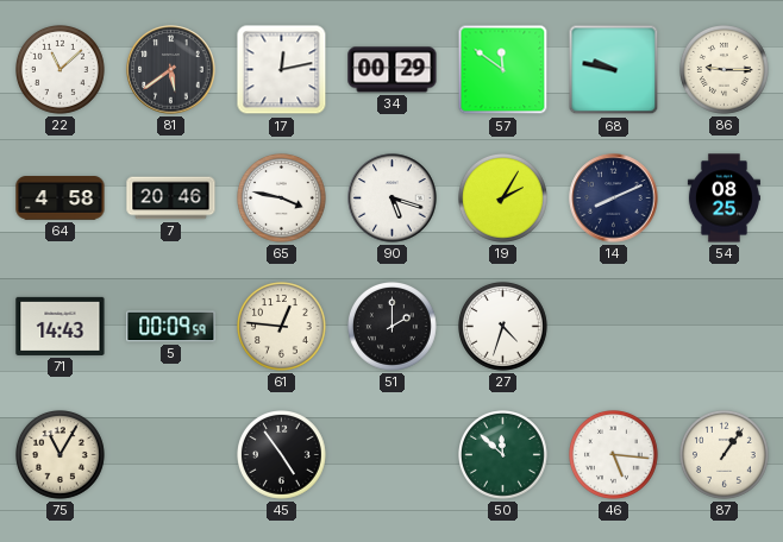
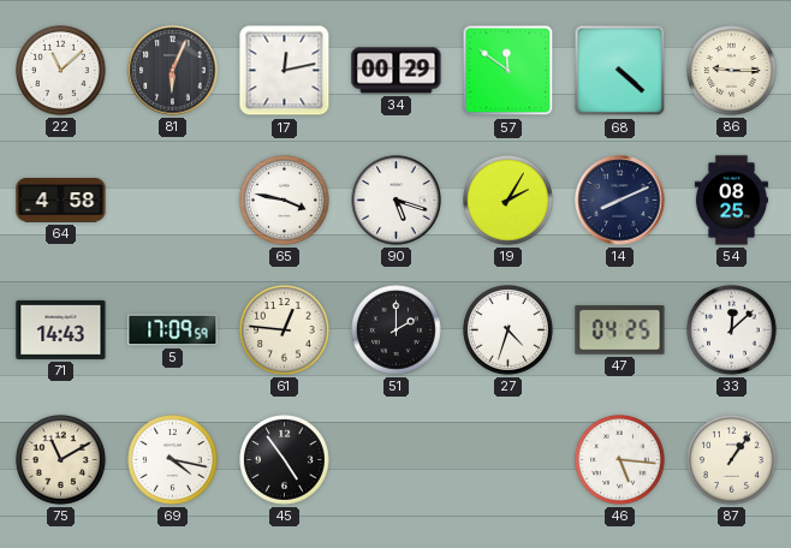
81: 5:39 -> 6:04
68: 9:47 -> 4:22
7: 20:46 -> none
5: 00:09 -> 17:09
47: none -> 04:25
33: none -> 12:08
75: 11:05 -> 11:10
69: none -> 4:17
50: 11:52 -> none
